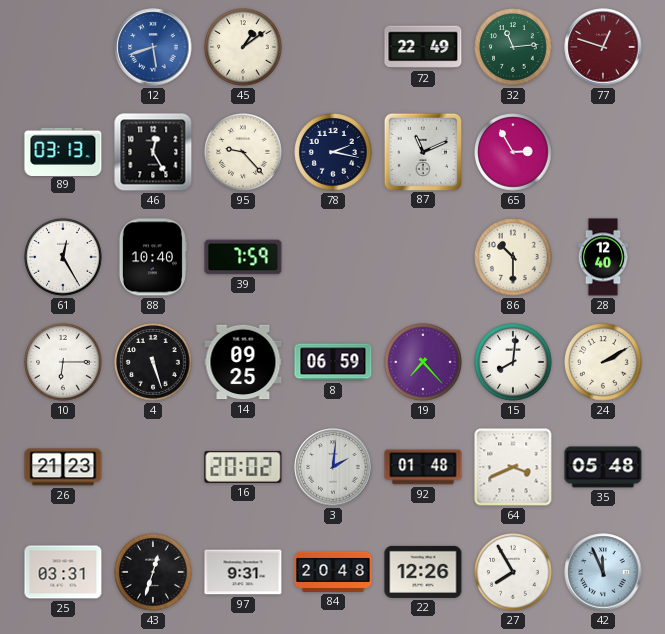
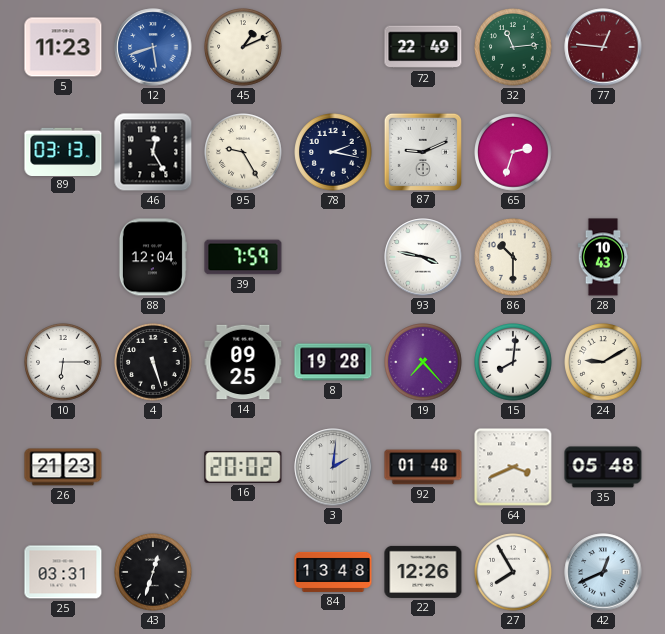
5: none -> 11:23
45: 1:09 -> 1:11
77: 12:48 -> 12:46
95: 9:23 -> 9:25
87: 11:11 -> 9:11
65: 2:55 -> 2:33
61: 12:25 -> none
88: 10:40 -> 12:04
93: none -> 3:47
28: 12:40 -> 10:43
8: 06:59 -> 19:28
24: 2:10 -> 9:10
97: 9:31 -> none
84: 20:48 -> 13:48
42: 11:56 -> 12:41
